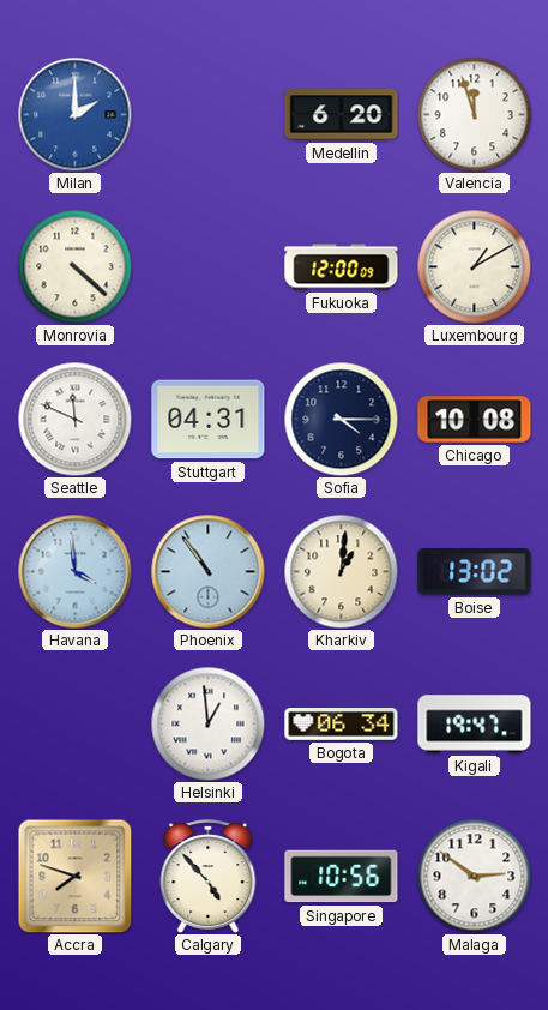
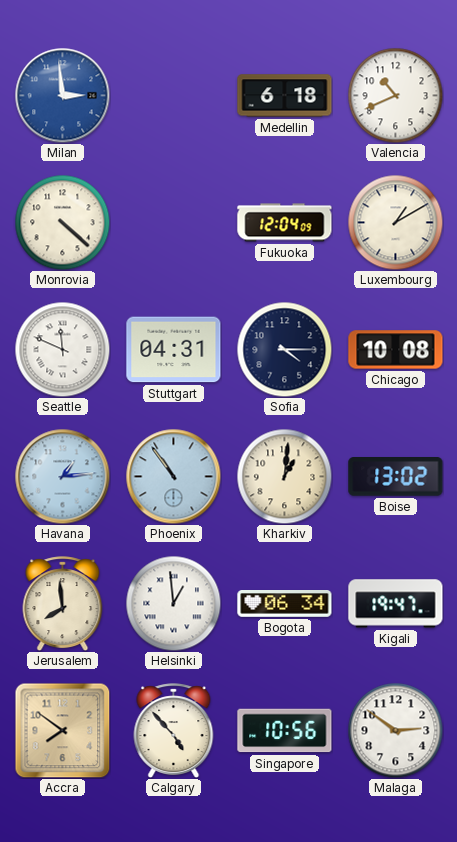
Milan: 2:00 -> 2:59
Medellin: 6:20 -> 6:18
Valencia: 11:57 -> 10:41
Fukuoka: 12:00 -> 12:04
Havana: 3:59 -> 1:14
Jerusalem: none -> 7:59
Accra: 7:48 -> 7:51
